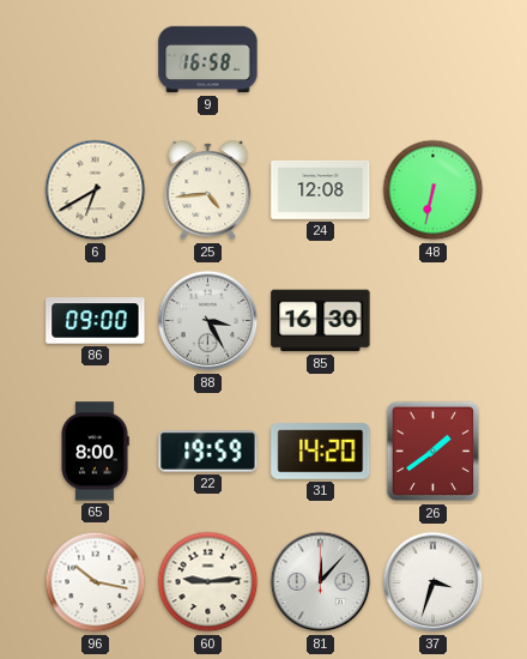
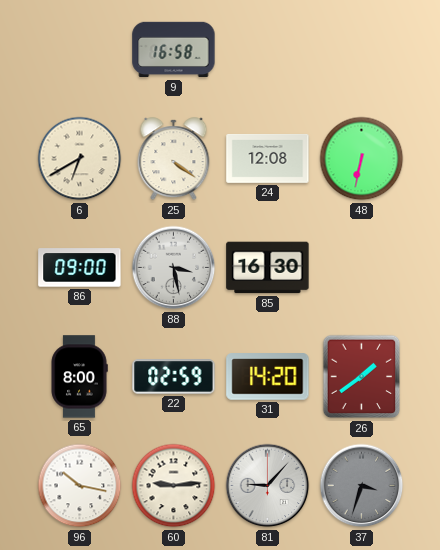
25: 4:44 -> 4:21
88: 3:25 -> 3:28
22: 19:59 -> 02:59
81: 12:07 -> 9:07
37 dial: white -> grey
